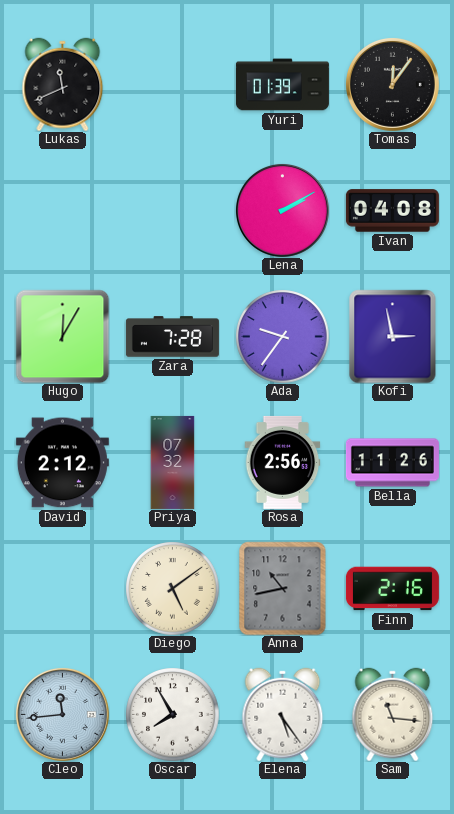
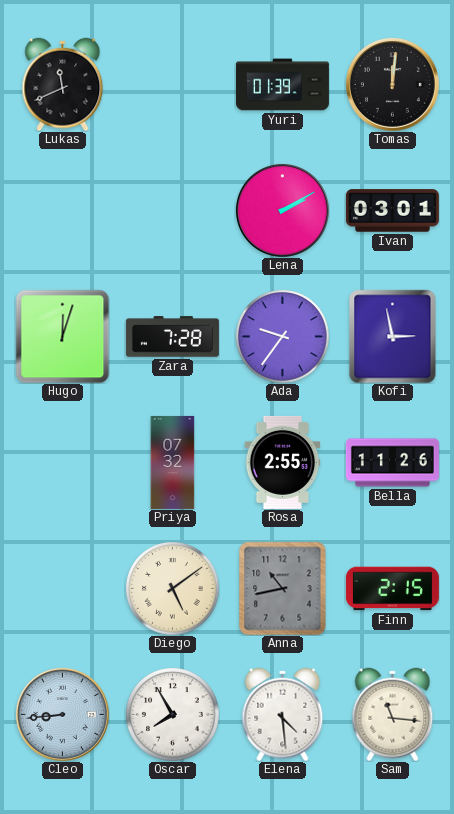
Tomas: 12:06 -> 12:01
Ivan: 04:08 -> 03:01
Hugo: 12:05 -> 12:03
David: 2:12 -> none
Rosa: 2:56 -> 2:55
Finn: 2:16 -> 2:15
Cleo: 11:44 -> 8:44
Elena: 5:24 -> 4:29
